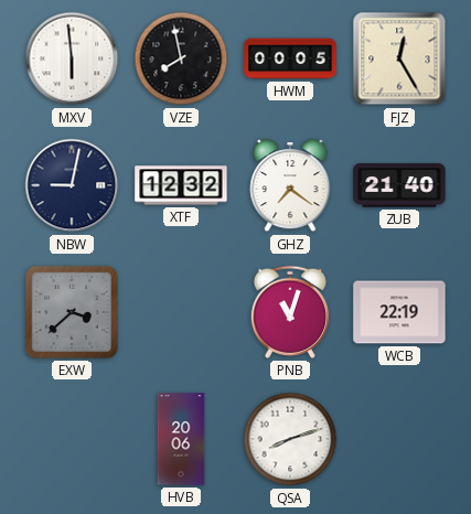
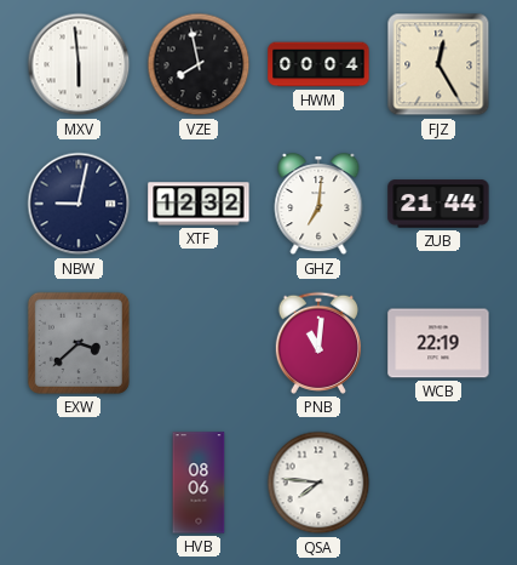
HWM: 00:05 -> 00:04
GHZ: 7:21 -> 7:01
ZUB: 21:40 -> 21:44
PNB: 11:03 -> 11:01
HVB: 20:06 -> 08:06
QSA: 8:12 -> 7:46
